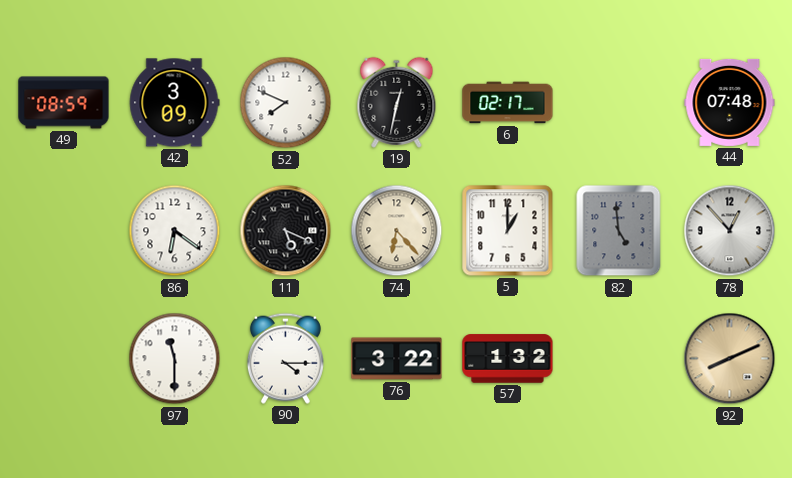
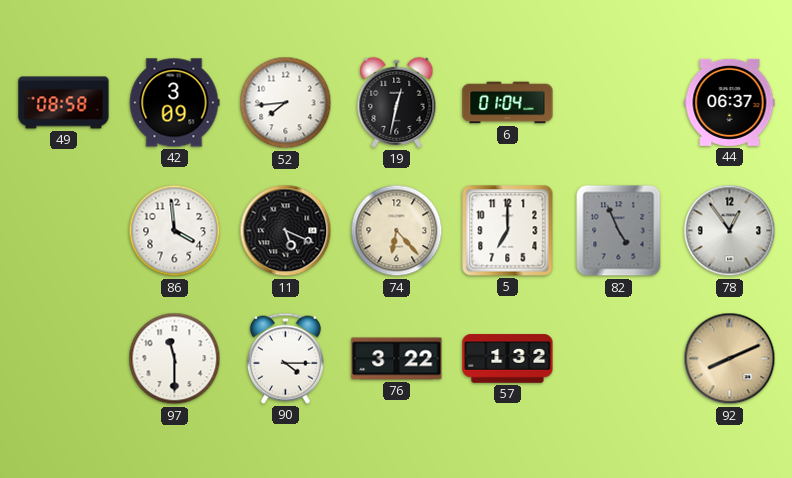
49: 08:59 -> 08:58
52: 7:49 -> 7:44
6: 02:17 -> 01:04
44: 07:48 -> 06:37
86: 6:21 -> 3:59
5: 1:00 -> 7:00
82: 4:59 -> 4:56
78: 12:53 -> 12:54
